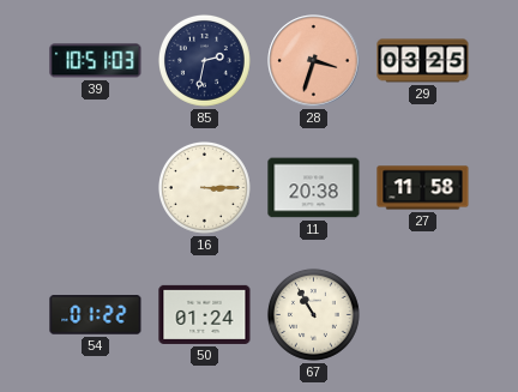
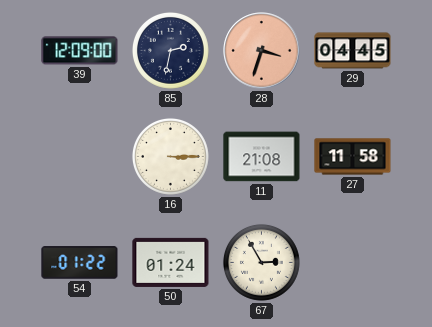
39: 10:51 -> 12:09
29: 03:25 -> 04:45
11: 20:38 -> 21:08
67: 10:55 -> 2:55
